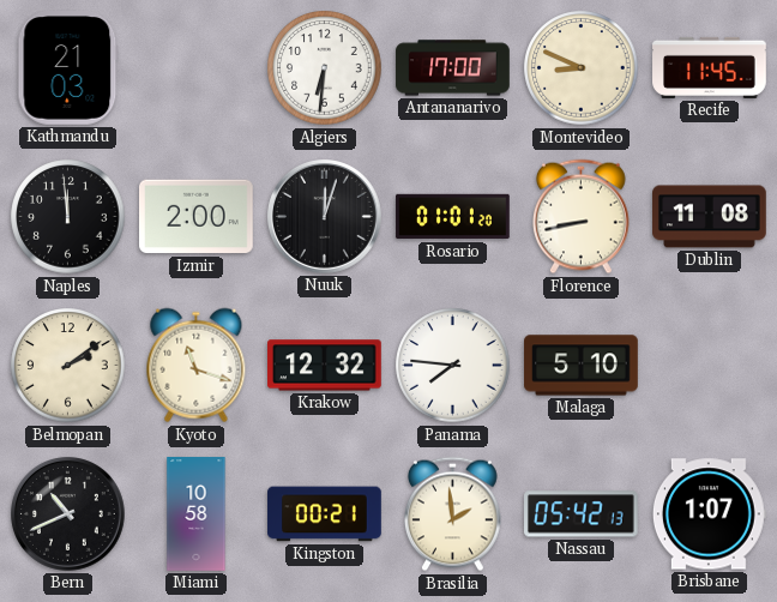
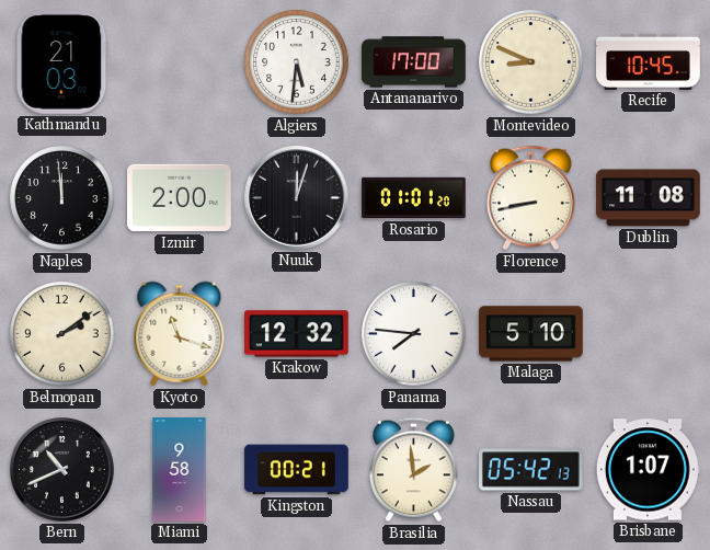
Algiers: 6:31 -> 5:31
Recife: 11:45 -> 10:45
Miami: 10:58 -> 9:58
